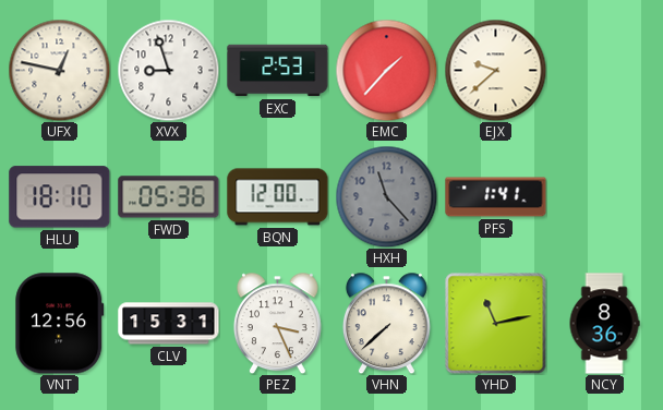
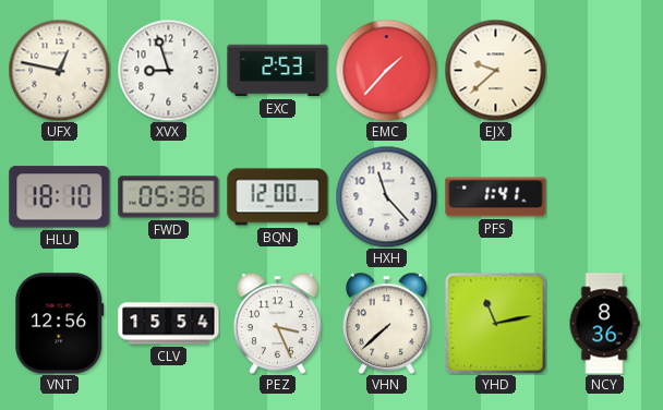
HXH dial: grey -> white
CLV: 15:31 -> 15:54
